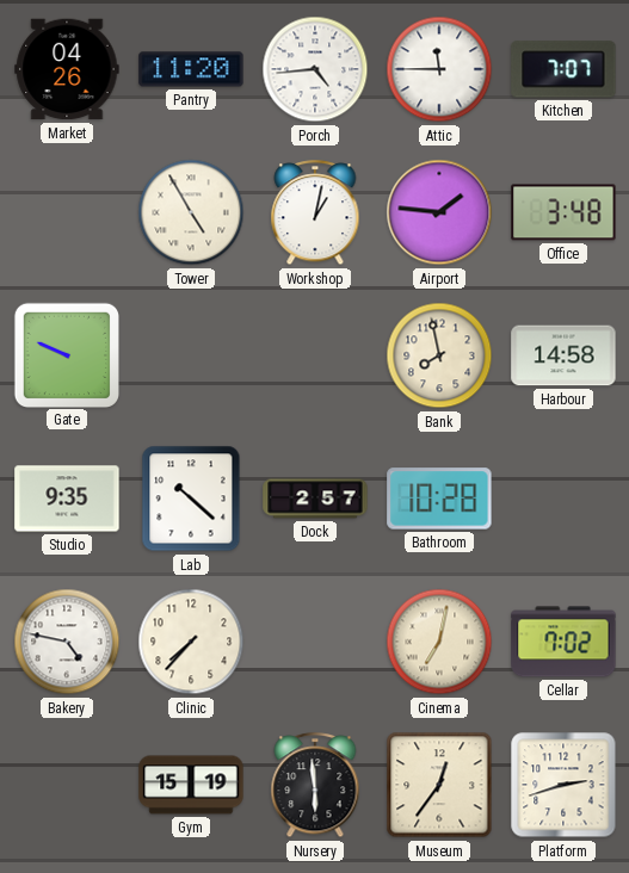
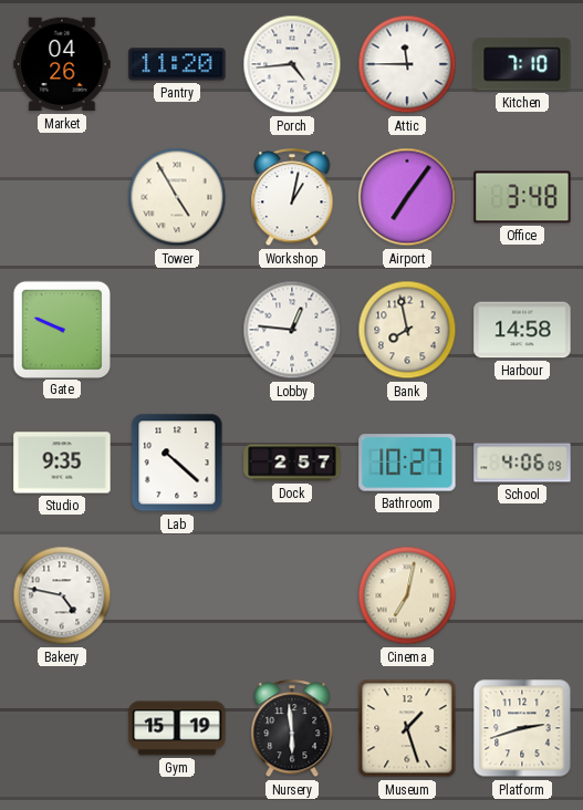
Kitchen: 7:07 -> 7:10
Airport: 1:46 -> 7:06
Lobby: none -> 12:46
Bathroom: 10:28 -> 10:27
School: none -> 4:06
Clinic: 7:37 -> none
Cellar: 7:02 -> none
Museum: 12:36 -> 1:27
